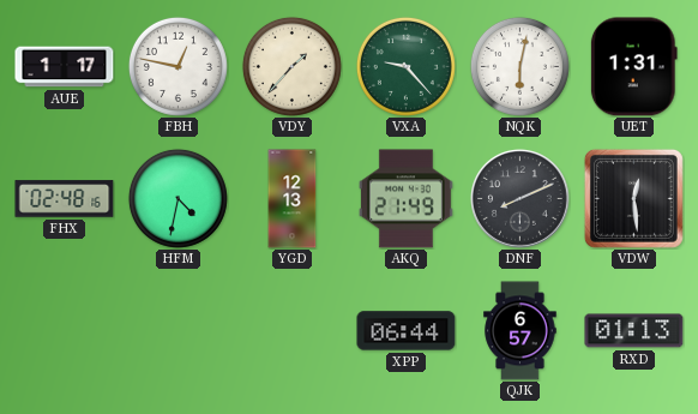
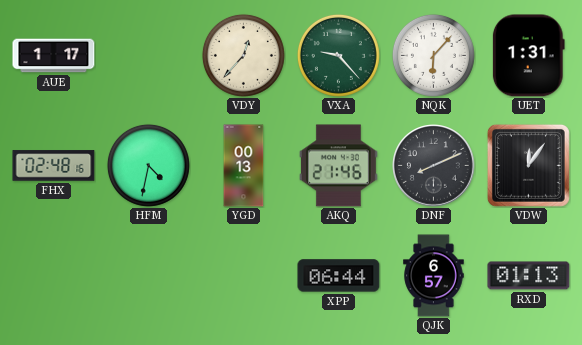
FBH: 12:47 -> none
VDY: 1:37 -> 12:37
NQK: 6:02 -> 6:07
YGD: 12:13 -> 00:13
AKQ: 21:49 -> 21:46
VDW: 12:29 -> 12:06
